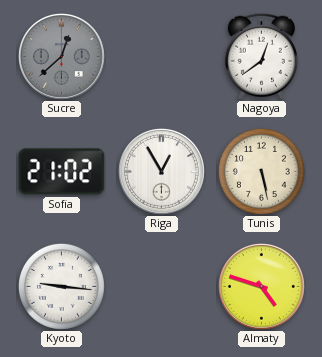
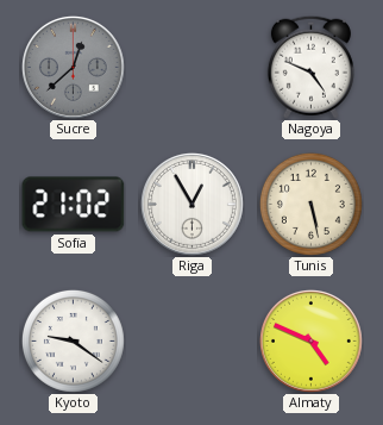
Nagoya: 12:39 -> 4:49
Kyoto: 9:16 -> 9:21
Almaty: 4:48 -> 4:49
